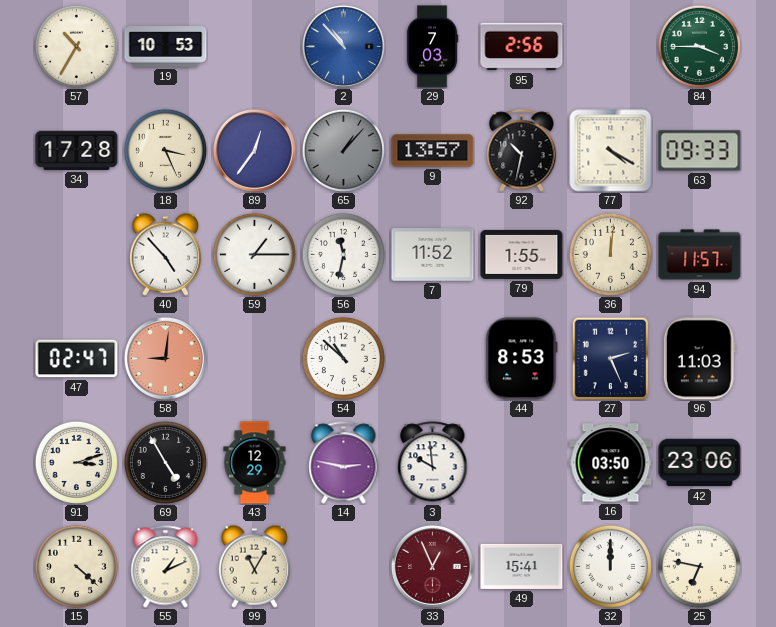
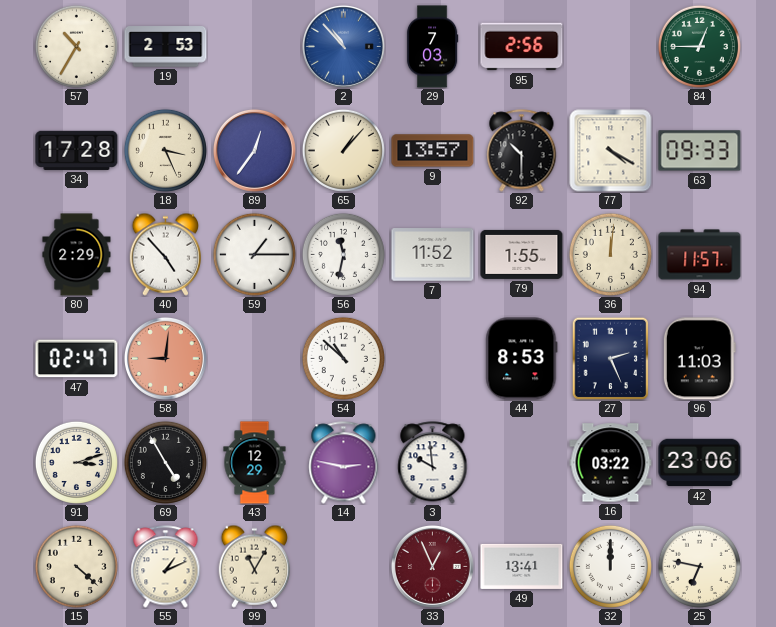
19: 10:53 -> 2:53
84: 3:45 -> 12:45
65 dial: grey -> cream
92: 10:32 -> 10:30
80: none -> 2:29
16: 03:50 -> 03:22
49: 15:41 -> 13:41
